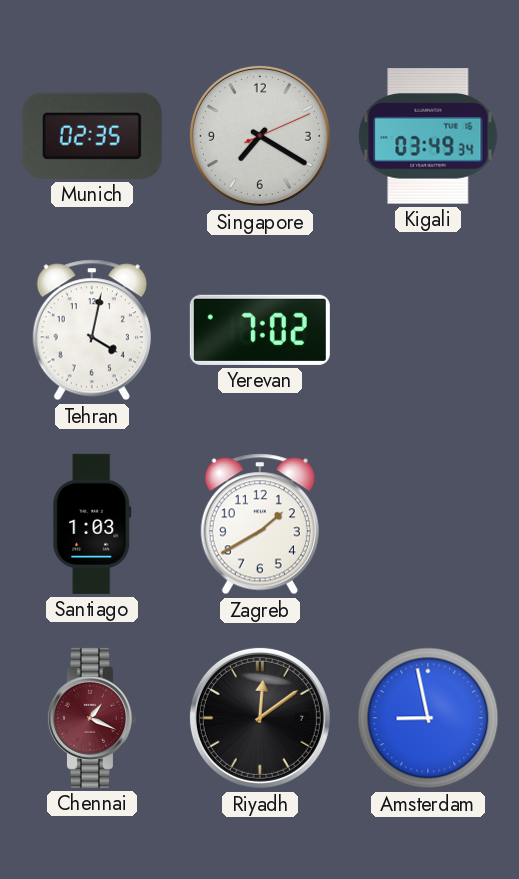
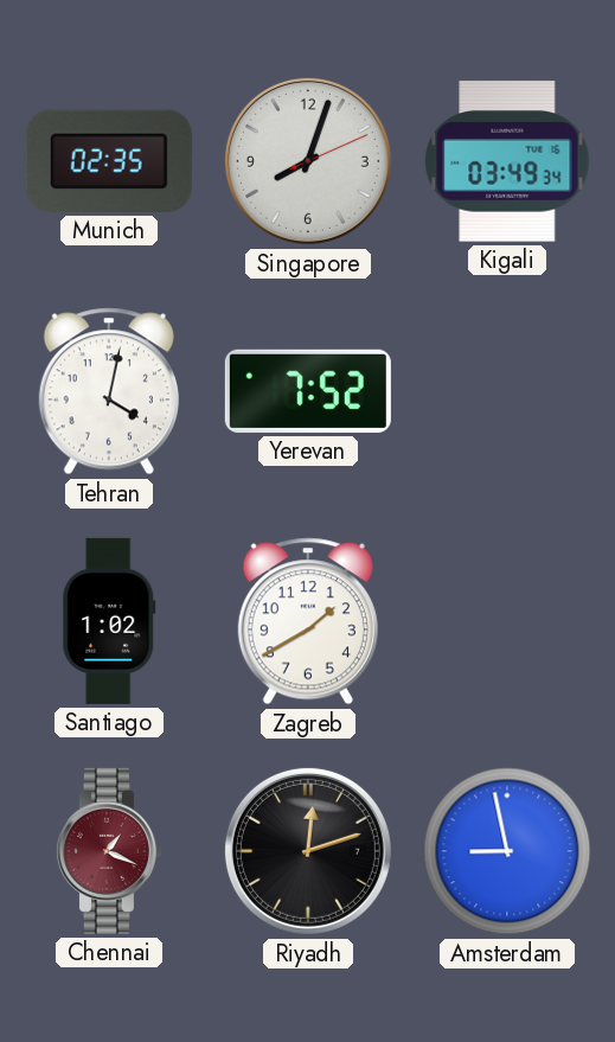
Singapore: 7:20 -> 8:03
Yerevan: 7:02 -> 7:52
Santiago: 1:03 -> 1:02
Riyadh: 12:09 -> 12:12
